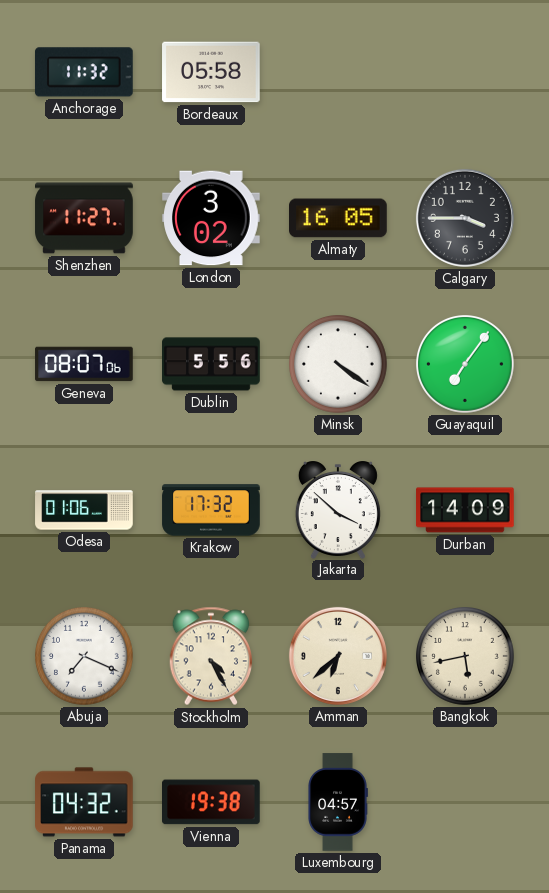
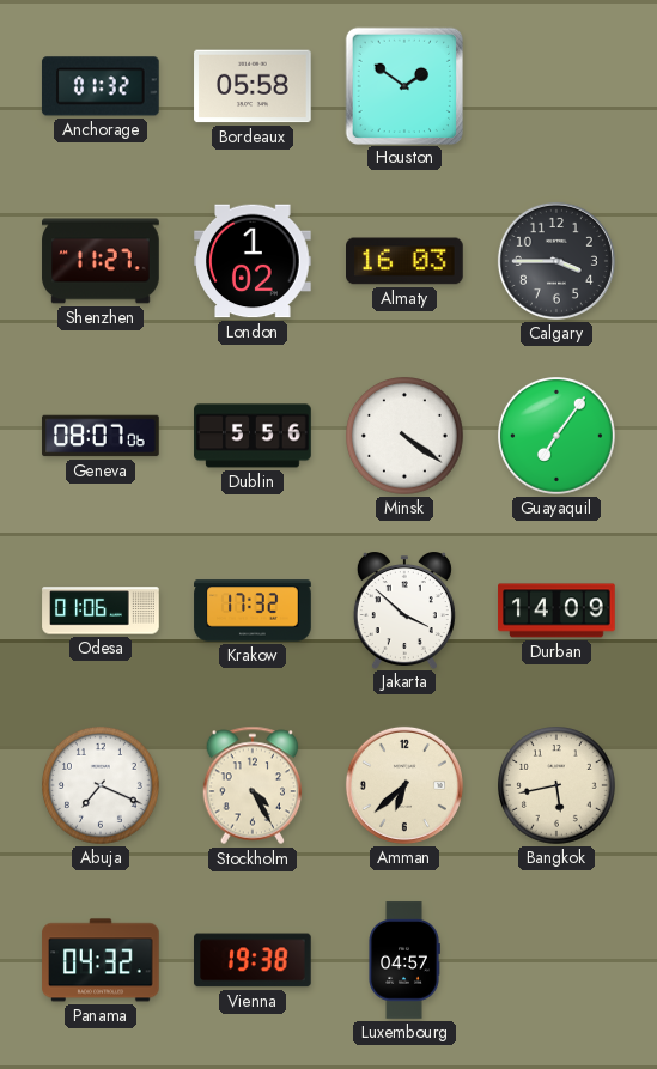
Anchorage: 11:32 -> 01:32
Houston: none -> 1:51
London: 3:02 -> 1:02
Almaty: 16:05 -> 16:03
